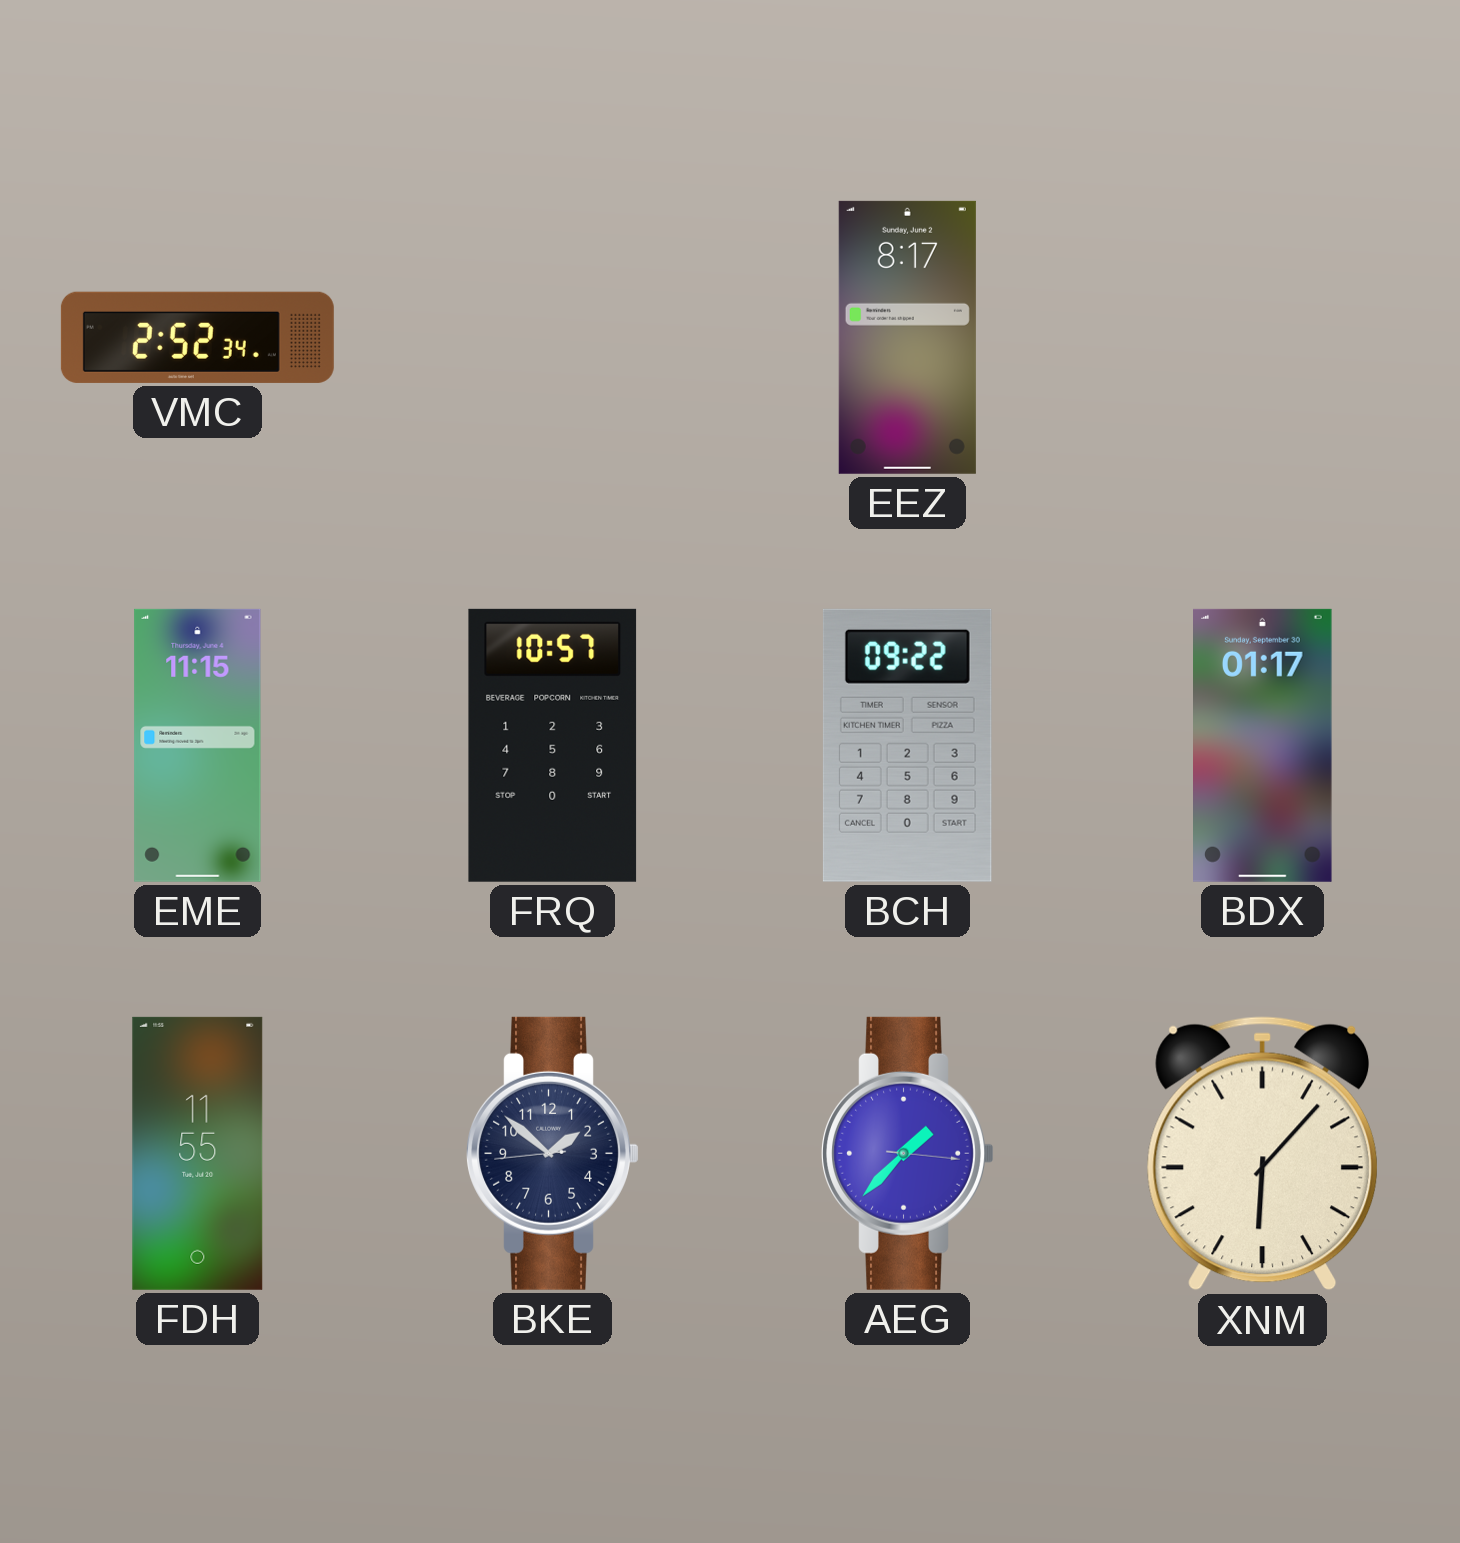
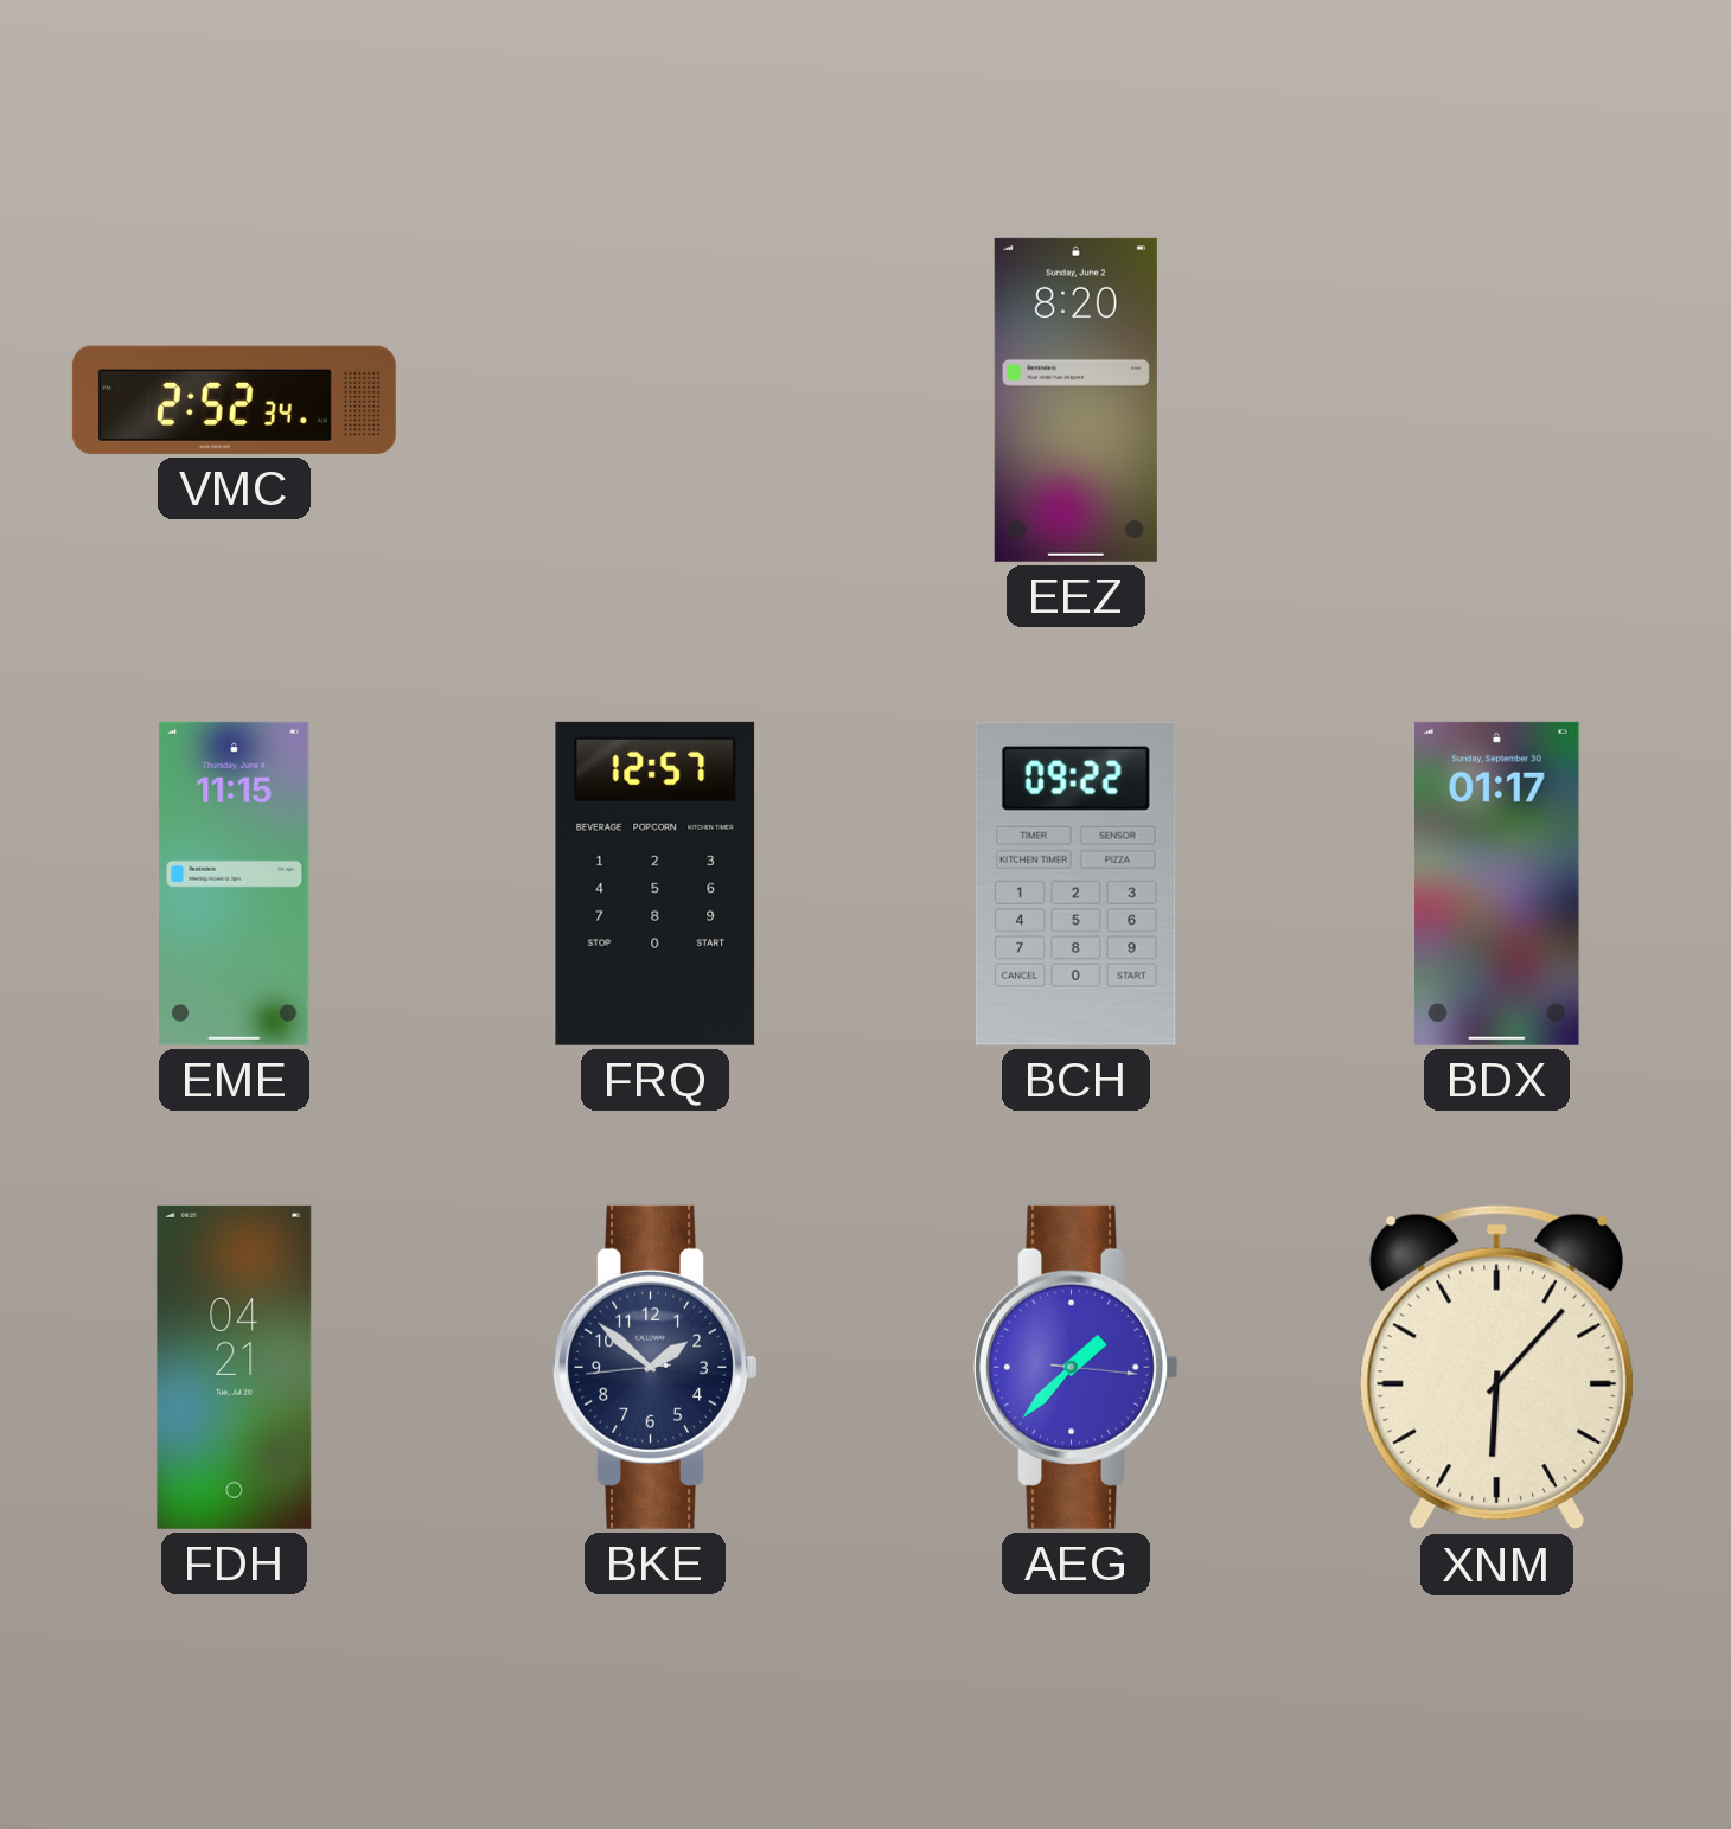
EEZ: 8:17 -> 8:20
FRQ: 10:57 -> 12:57
FDH: 11:55 -> 04:21
